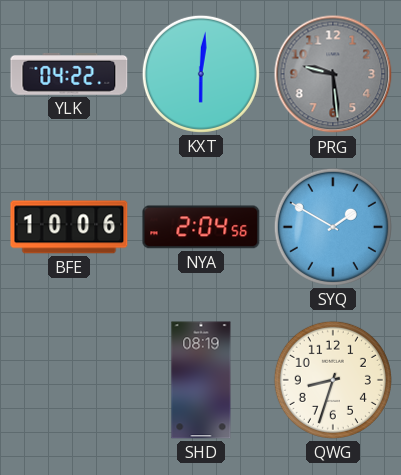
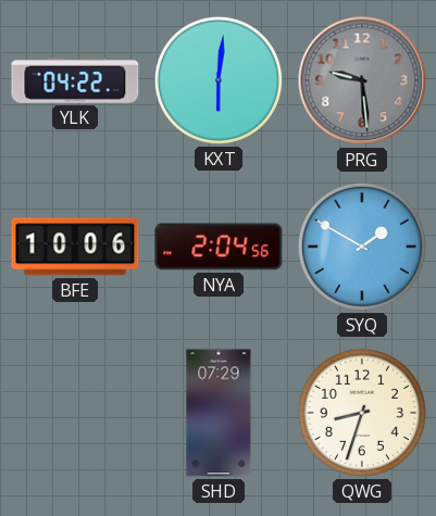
SHD: 08:19 -> 07:29
